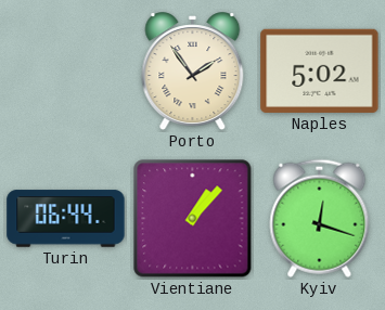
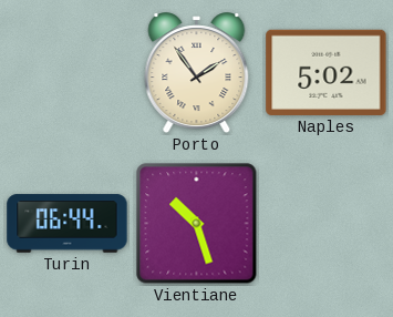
Vientiane: 1:07 -> 10:27
Kyiv: 12:18 -> none
